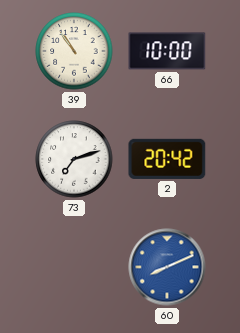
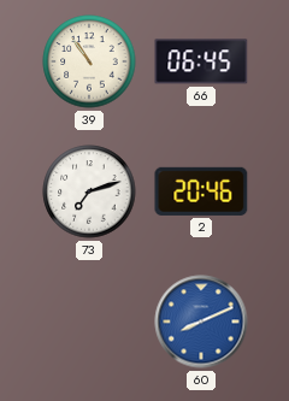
66: 10:00 -> 06:45
2: 20:42 -> 20:46
